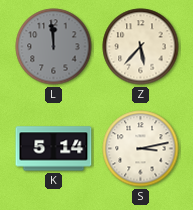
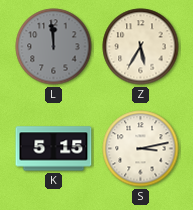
Z: 5:37 -> 5:35
K: 5:14 -> 5:15
